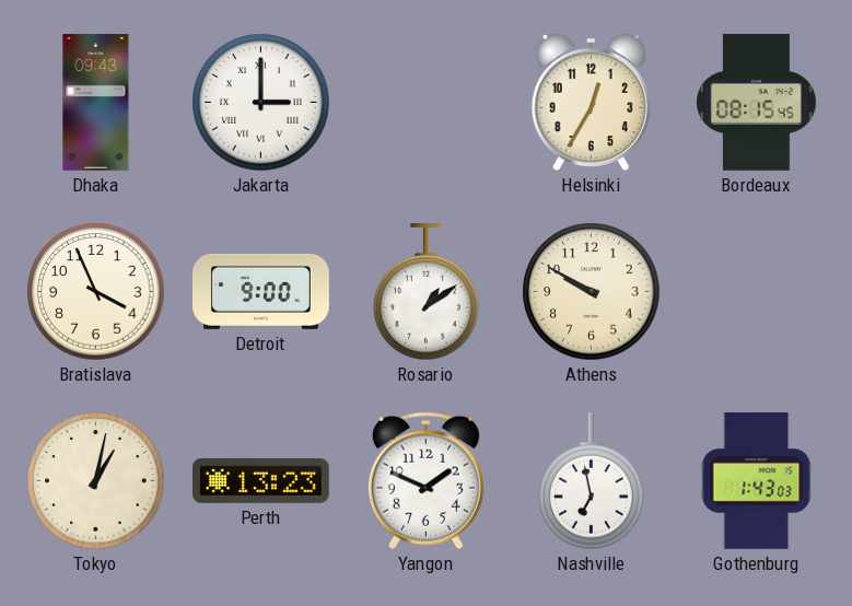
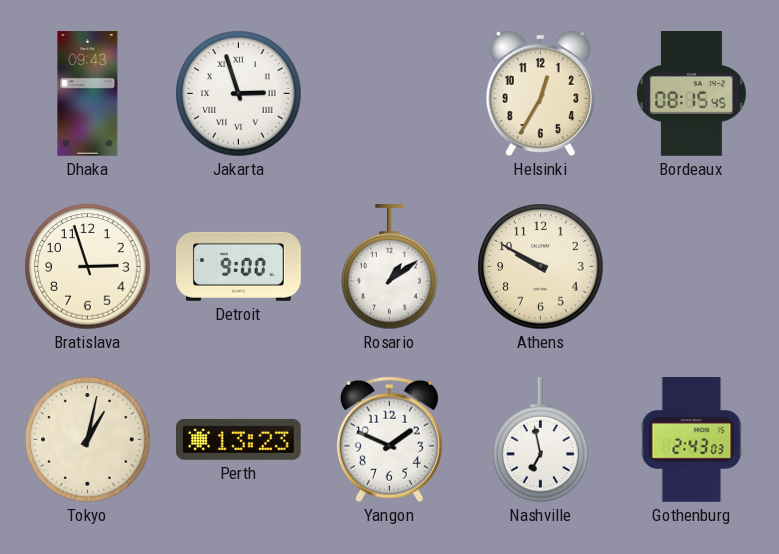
Jakarta: 3:00 -> 2:57
Bratislava: 3:56 -> 2:57
Gothenburg: 1:43 -> 2:43
